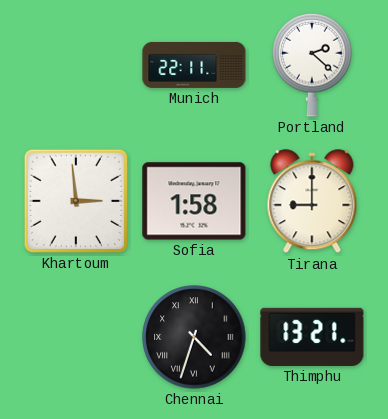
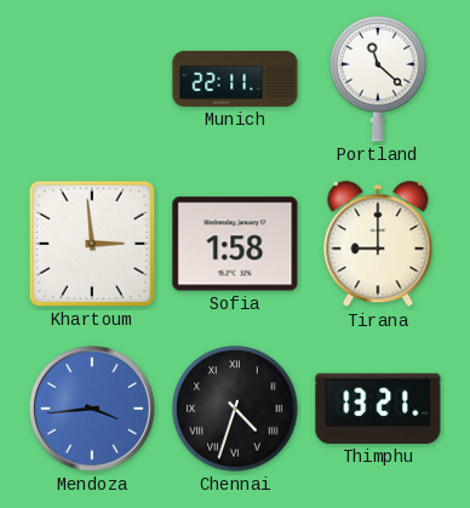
Portland: 2:22 -> 11:22
Mendoza: none -> 3:44
